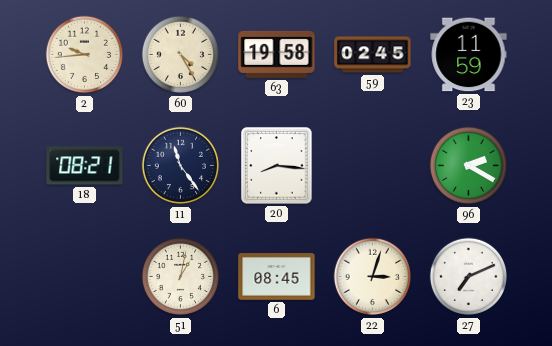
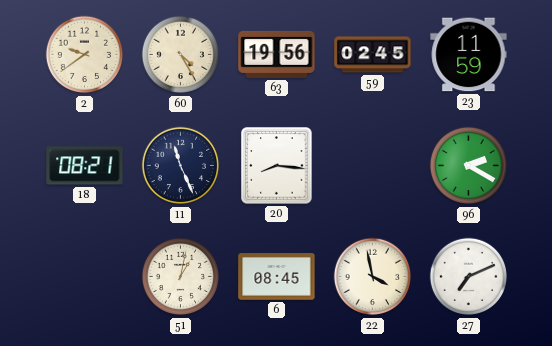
2: 9:44 -> 9:39
63: 19:58 -> 19:56
11: 11:24 -> 11:26
22: 3:03 -> 3:58
